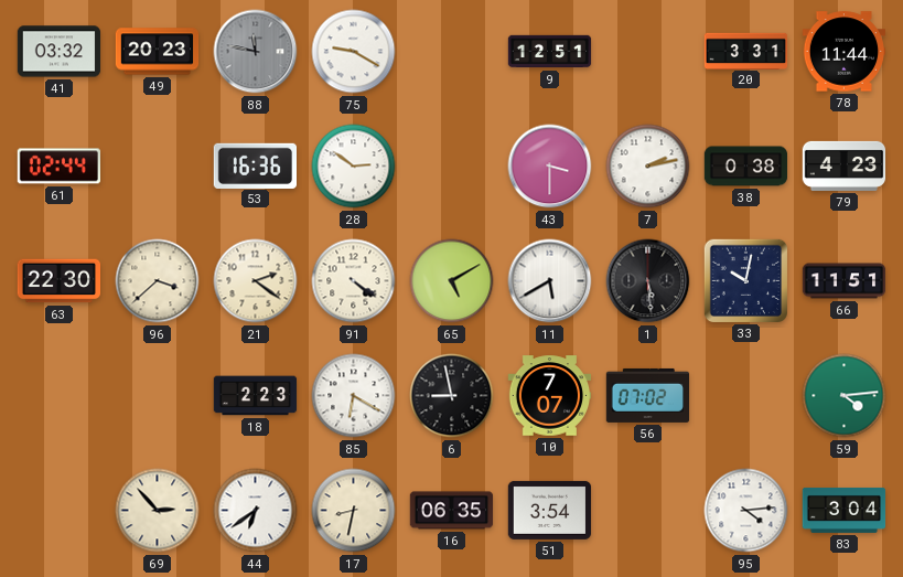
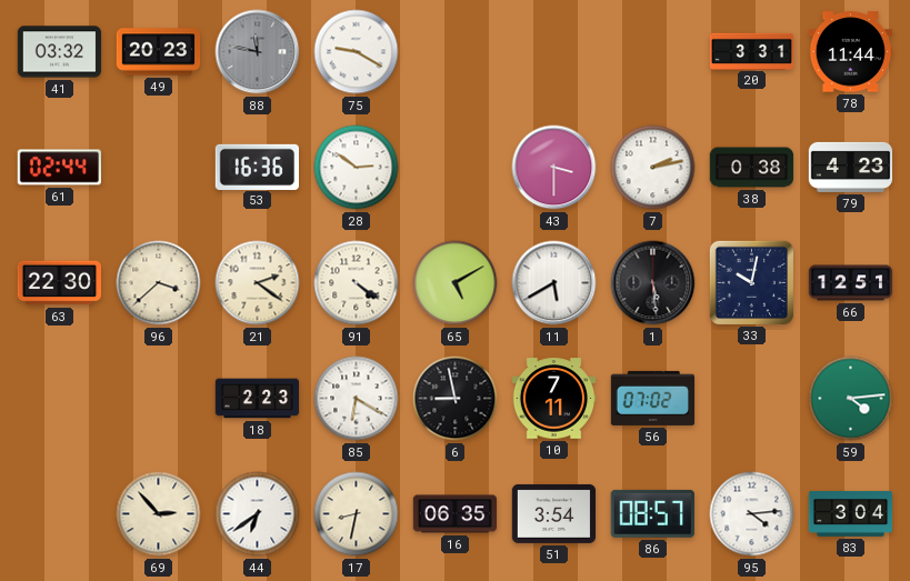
9: 12:51 -> none
66: 11:51 -> 12:51
10: 7:07 -> 7:11
86: none -> 08:57
